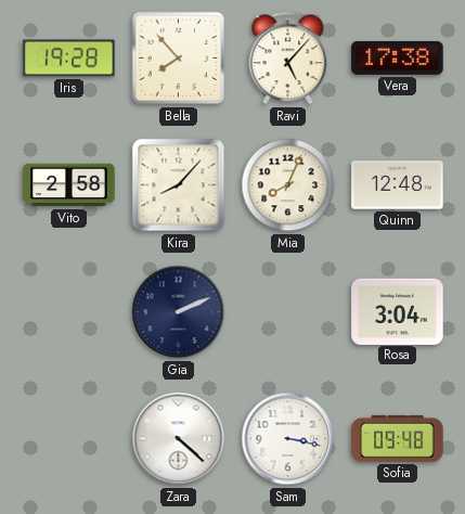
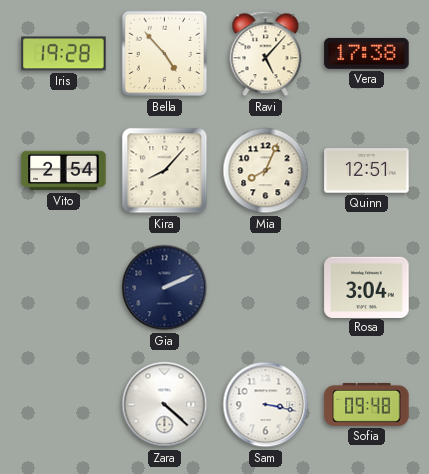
Bella: 7:53 -> 4:53
Vito: 2:58 -> 2:54
Quinn: 12:48 -> 12:51
